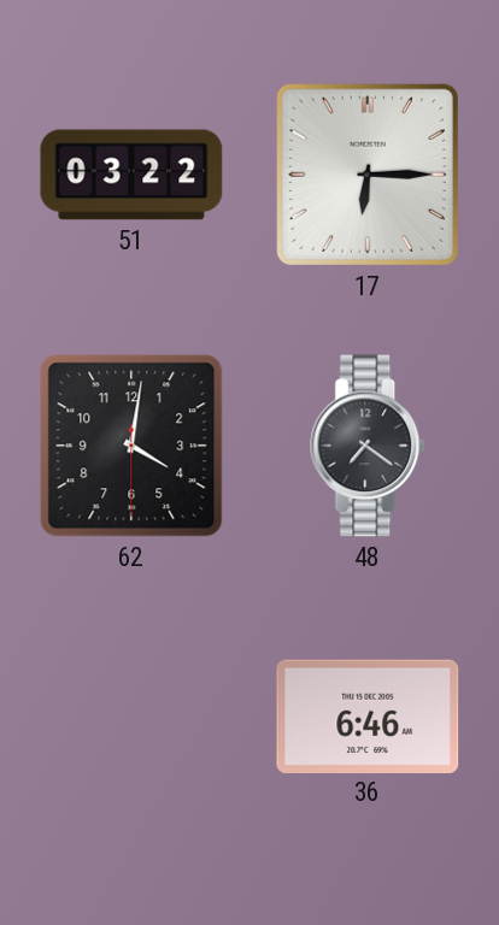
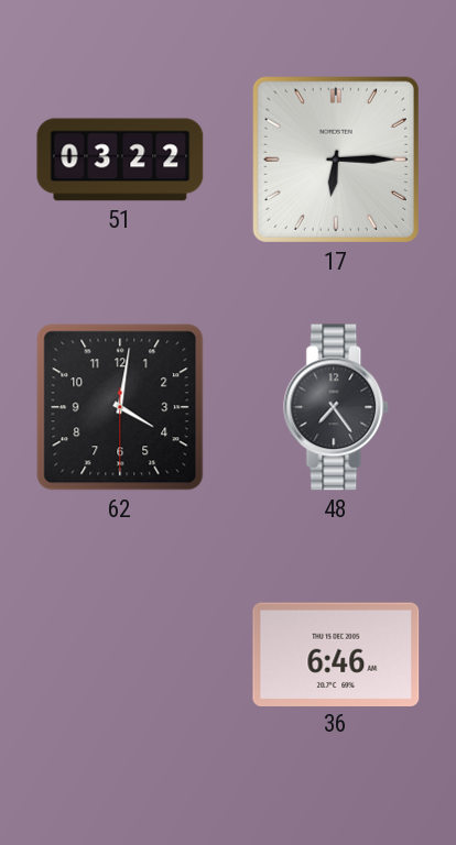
48: 7:21 -> 7:24
